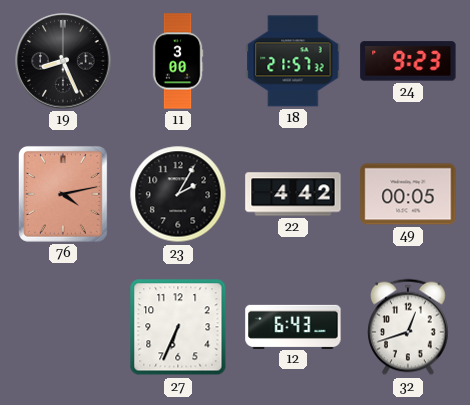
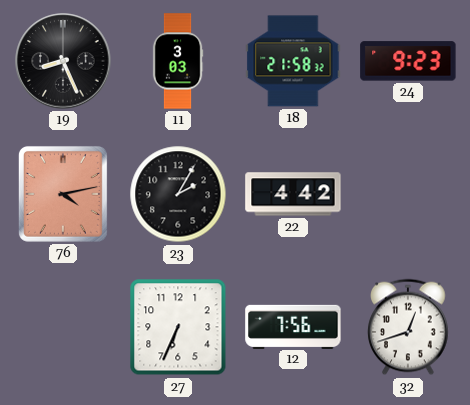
11: 3:00 -> 3:03
18: 21:57 -> 21:58
49: 00:05 -> none
12: 6:43 -> 7:56
